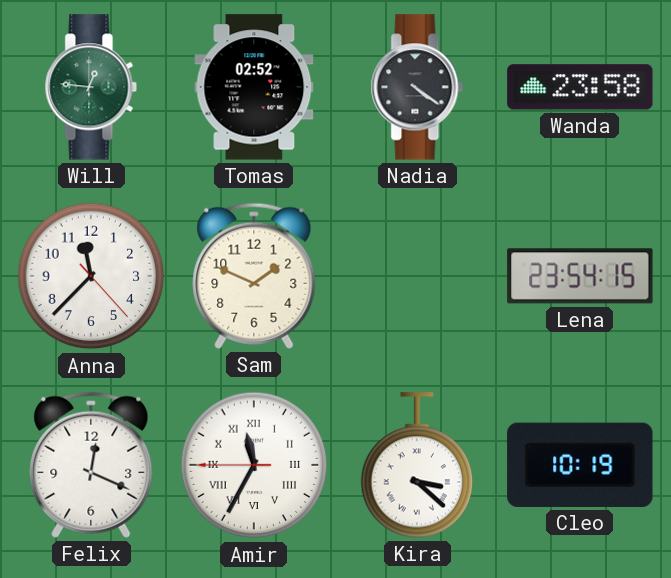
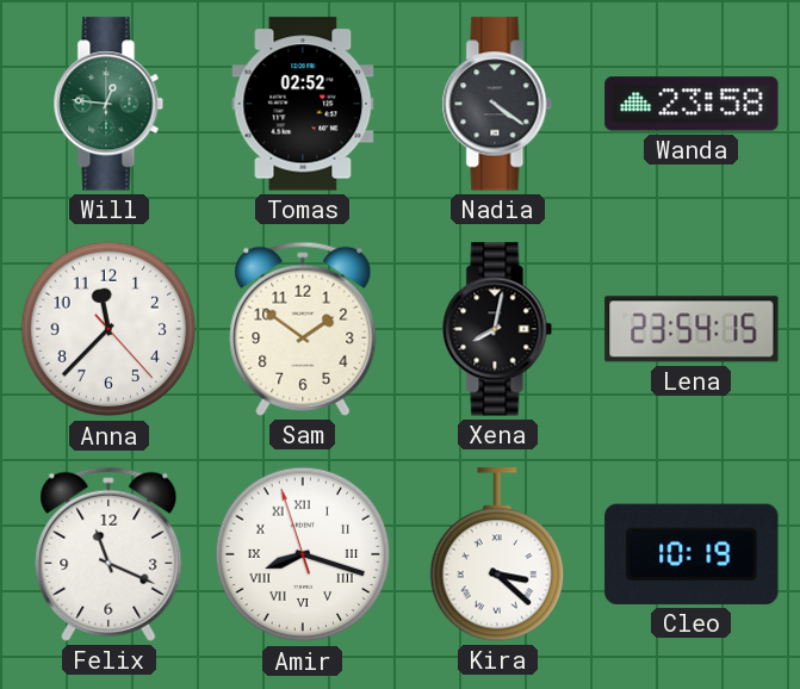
Sam: 1:49 -> 1:51
Xena: none -> 8:02
Felix: 12:19 -> 11:19
Amir: 11:34 -> 8:17
